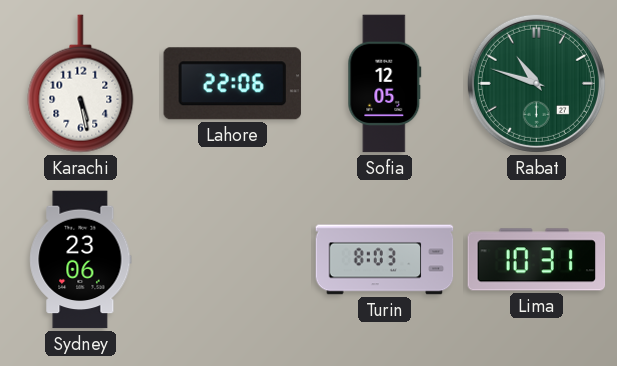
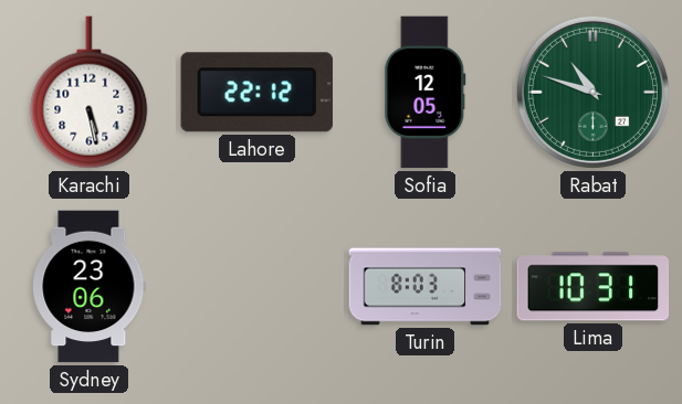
Lahore: 22:06 -> 22:12
